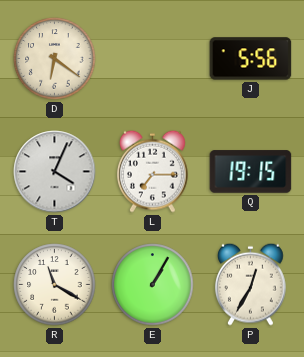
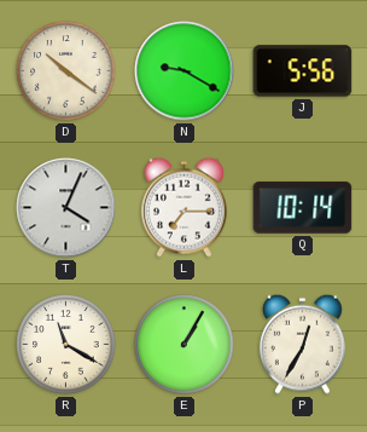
D: 6:21 -> 10:21
N: none -> 9:20
Q: 19:15 -> 10:14
